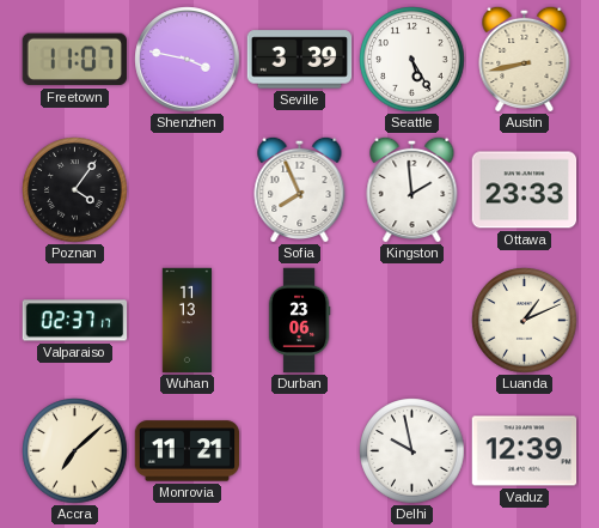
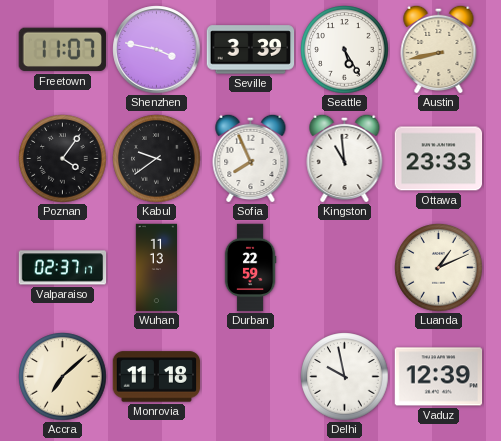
Kabul: none -> 9:39
Kingston: 1:59 -> 10:59
Durban: 23:06 -> 22:59
Monrovia: 11:21 -> 11:18
